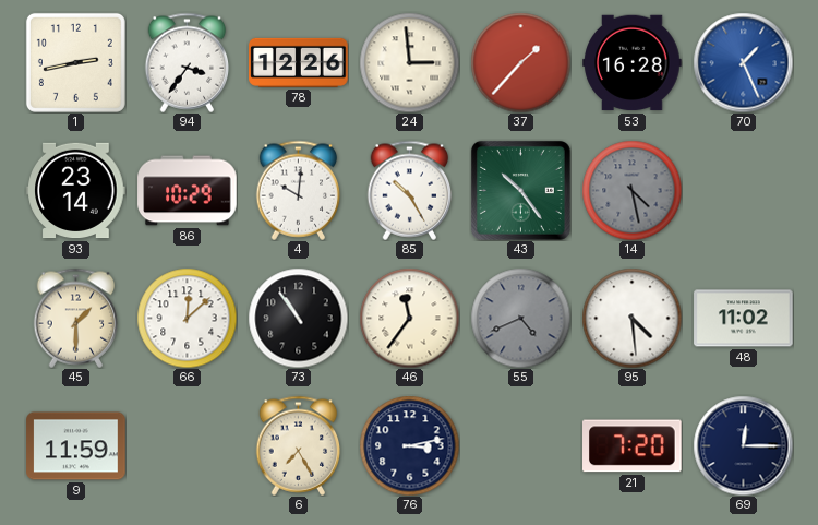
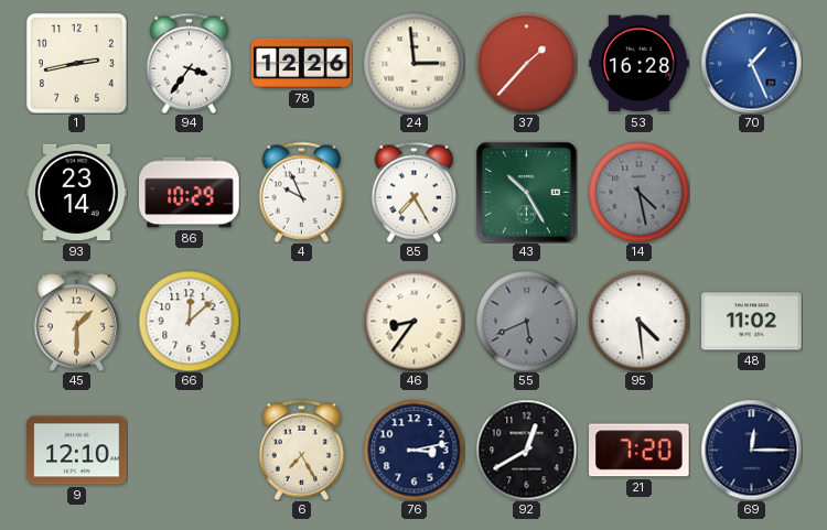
4: 10:01 -> 9:56
85: 10:25 -> 7:25
43: 10:24 -> 10:25
73: 10:54 -> none
46: 11:36 -> 8:36
55: 4:41 -> 5:41
9: 11:59 -> 12:10
92: none -> 12:40
